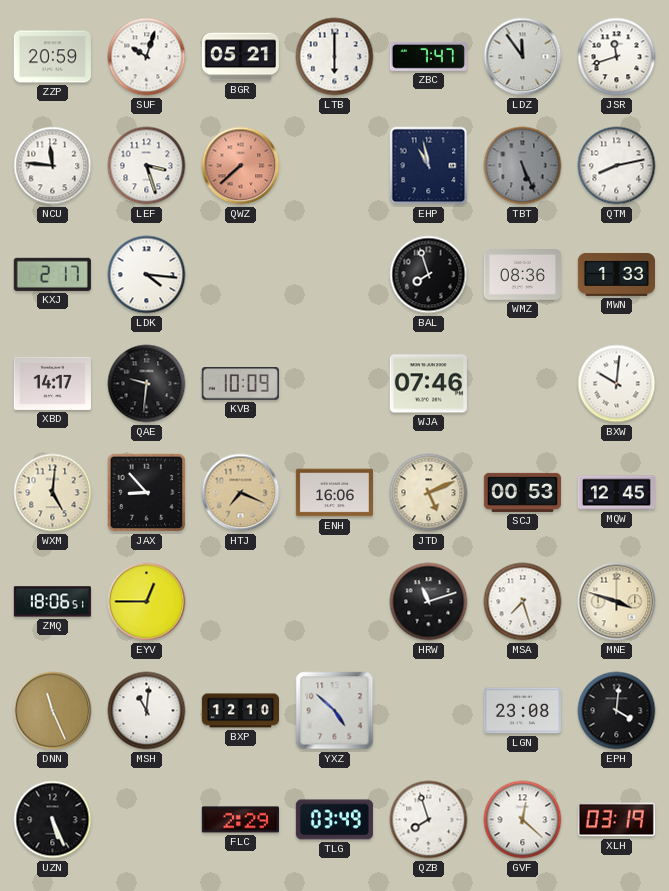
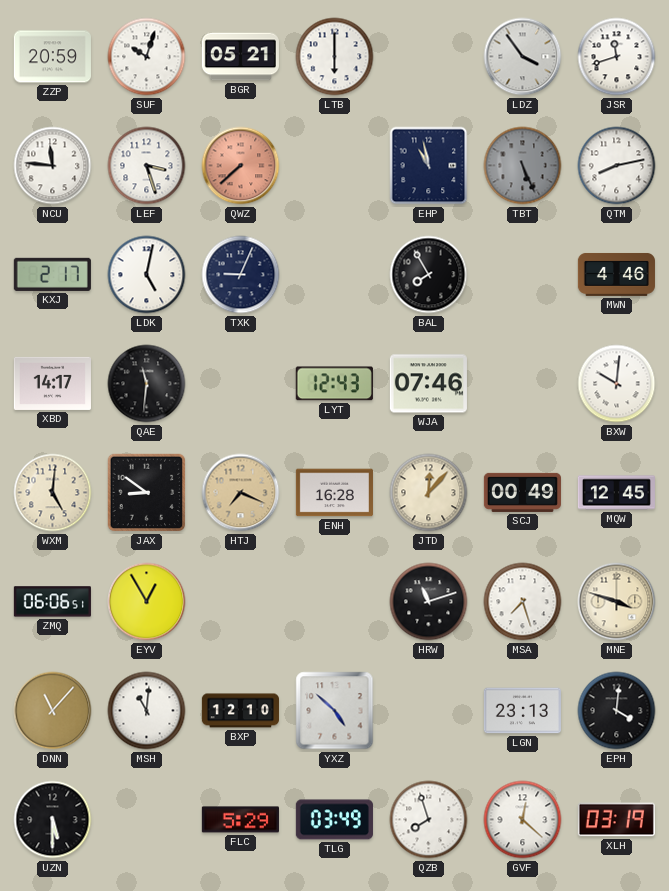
ZBC: 7:47 -> none
LDZ: 11:54 -> 3:54
LDK: 4:16 -> 5:02
TXK: none -> 9:04
BAL: 7:57 -> 7:55
WMZ: 08:36 -> none
MWN: 1:33 -> 4:46
QAE: 9:31 -> 11:31
KVB: 10:09 -> none
LYT: none -> 12:43
JAX: 8:53 -> 8:51
ENH: 16:06 -> 16:28
JTD: 5:11 -> 12:07
SCJ: 00:53 -> 00:49
ZMQ: 18:06 -> 06:06
EYV: 12:45 -> 12:55
DNN: 11:26 -> 11:07
LGN: 23:08 -> 23:13
UZN: 5:26 -> 5:30
FLC: 2:29 -> 5:29
